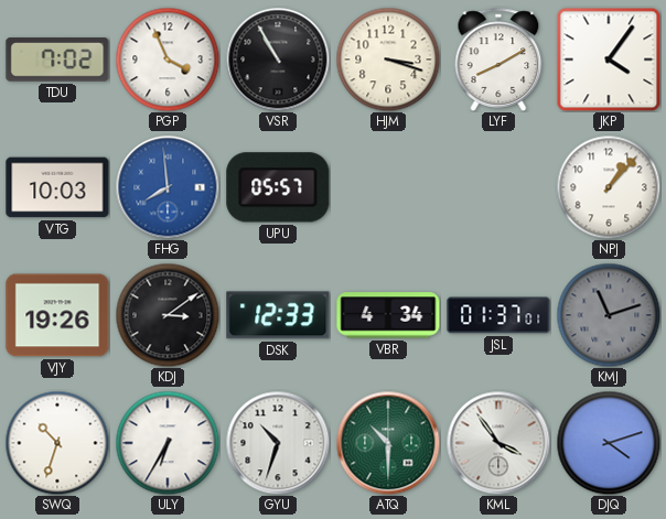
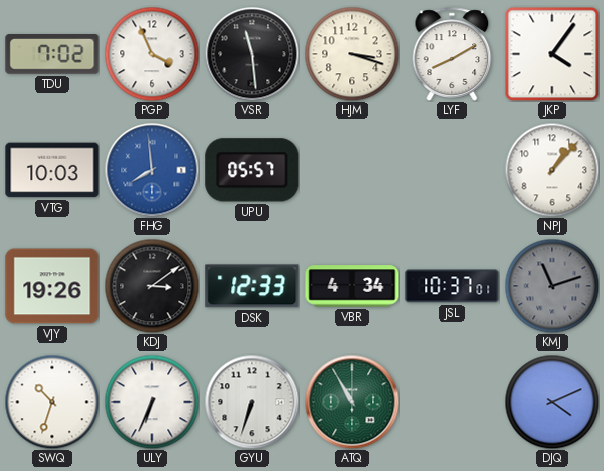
VSR: 10:55 -> 11:29
JSL: 01:37 -> 10:37
ULY: 6:35 -> 6:34
GYU: 10:33 -> 6:33
ATQ: 10:30 -> 10:55
KML: 3:54 -> none
DJQ: 4:12 -> 4:11
